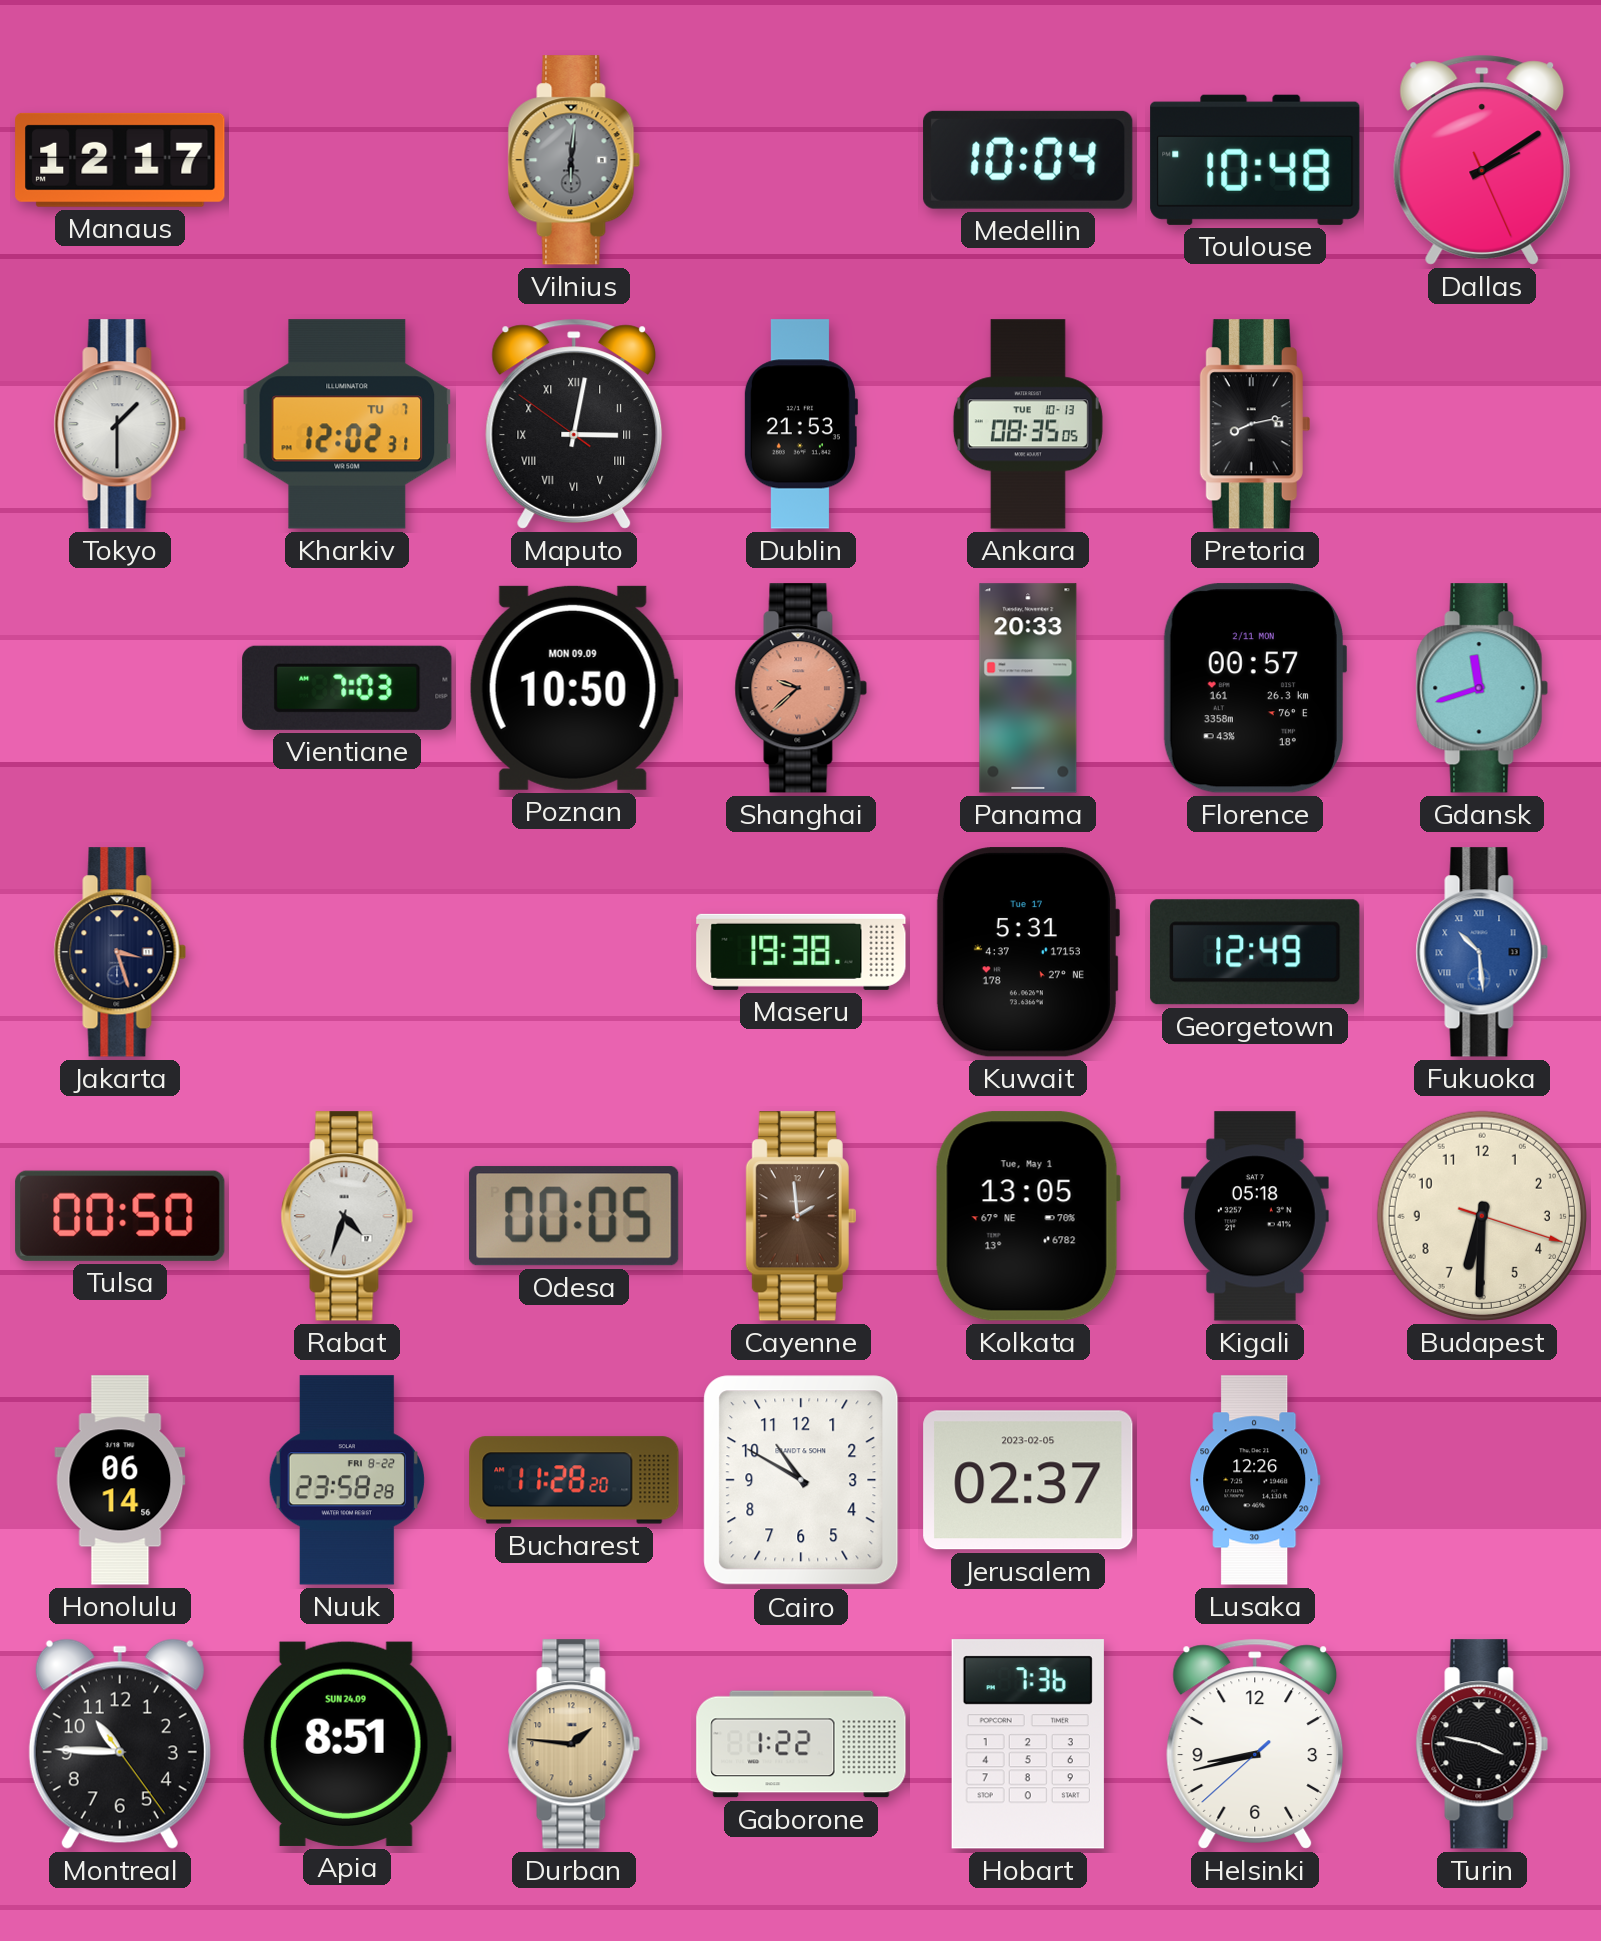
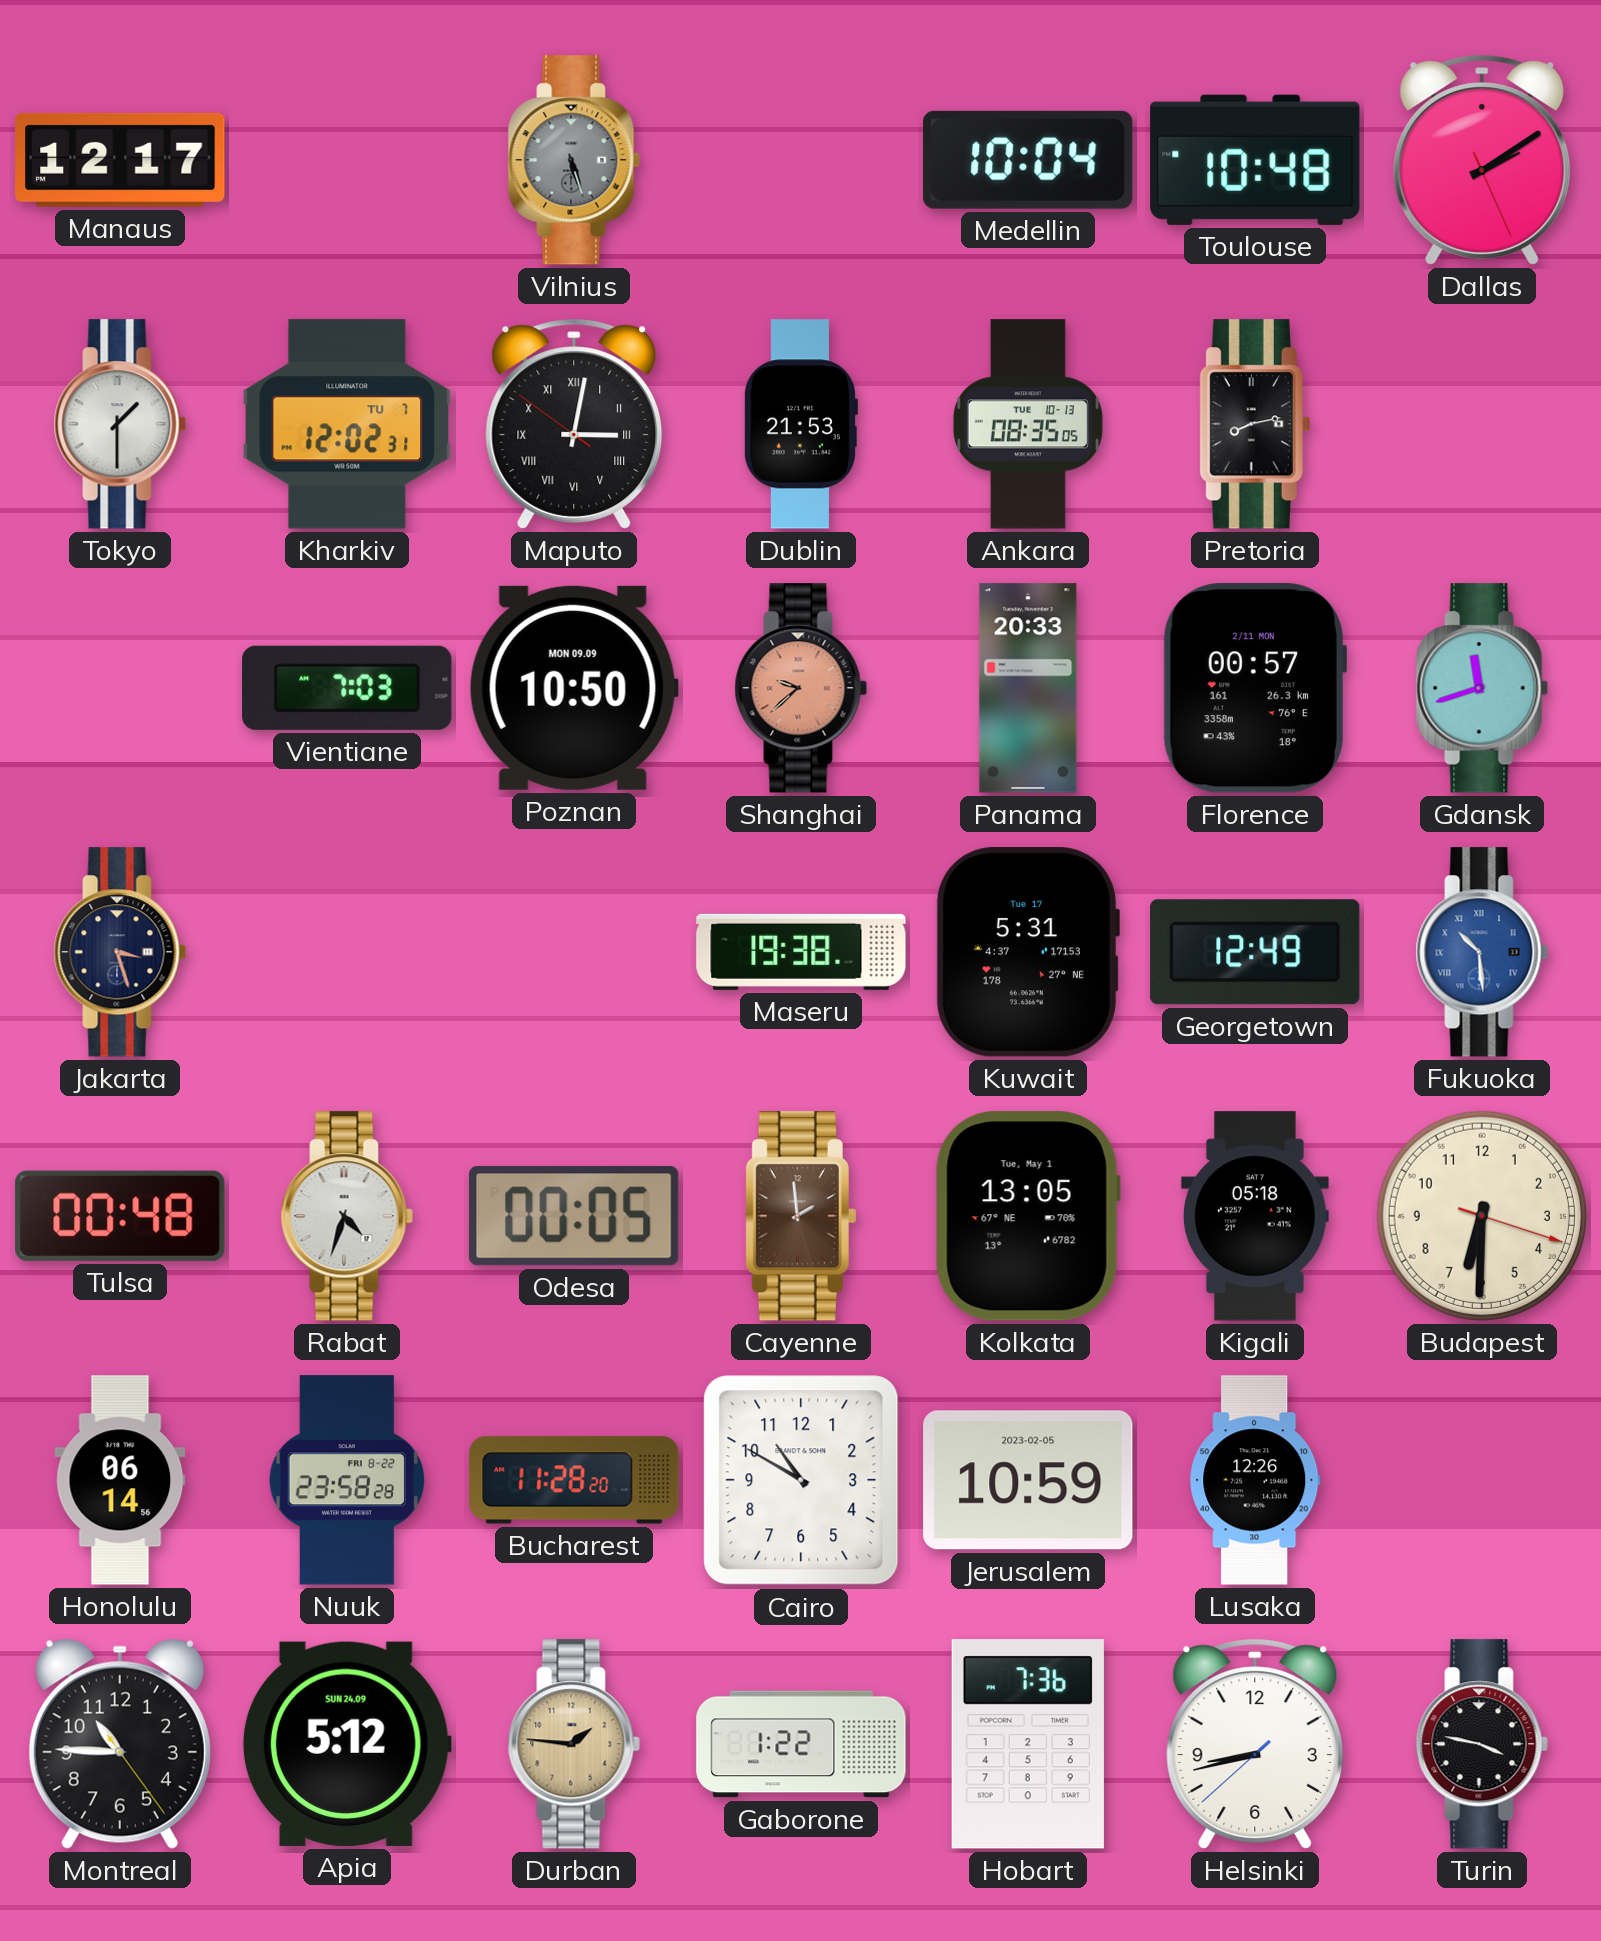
Vilnius: 6:01 -> 5:27
Tulsa: 00:50 -> 00:48
Jerusalem: 02:37 -> 10:59
Apia: 8:51 -> 5:12
